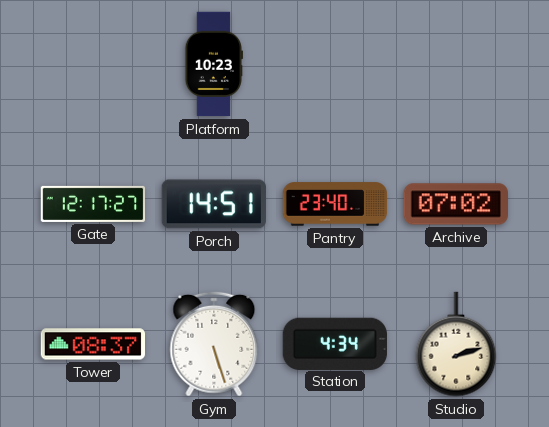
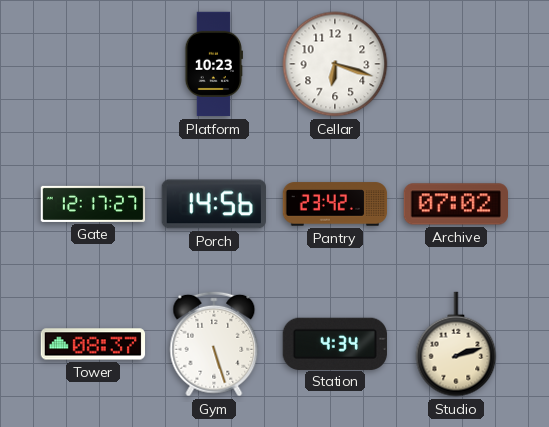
Cellar: none -> 6:18
Porch: 14:51 -> 14:56
Pantry: 23:40 -> 23:42
